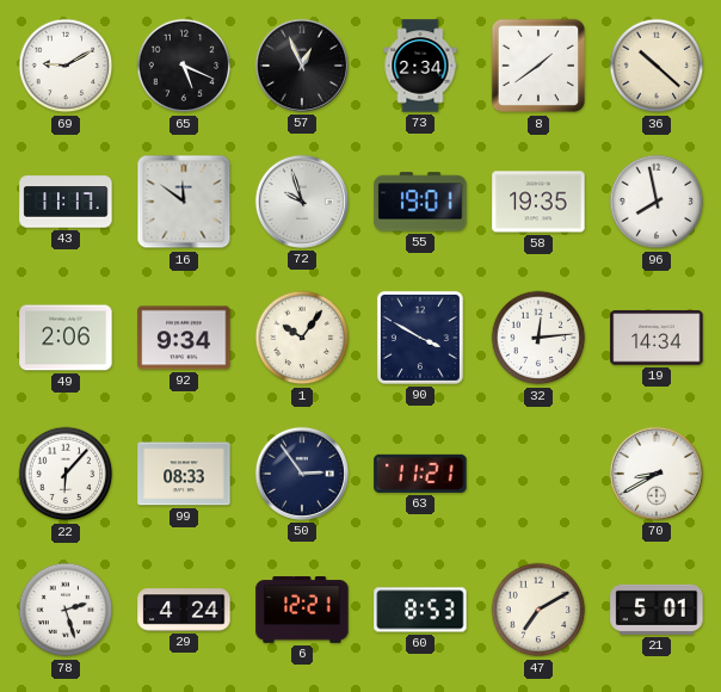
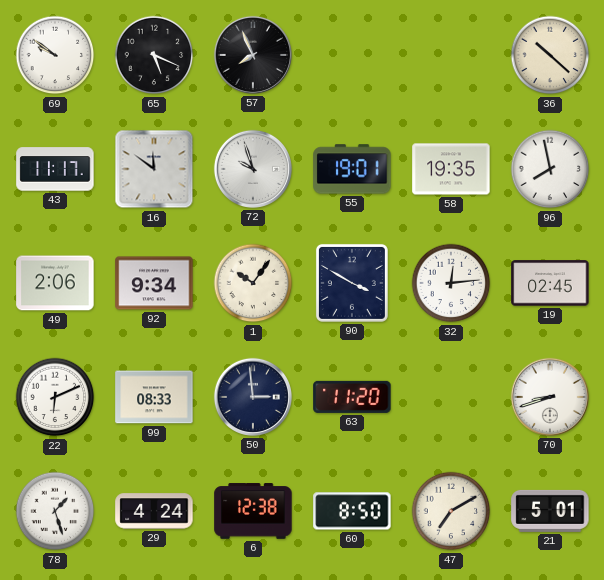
69: 9:10 -> 9:51
57: 12:56 -> 7:56
73: 2:34 -> none
8: 1:39 -> none
19: 14:34 -> 02:45
22: 6:07 -> 6:11
50: 2:54 -> 2:59
63: 11:21 -> 11:20
70: 8:40 -> 8:42
78: 2:27 -> 1:27
6: 12:21 -> 12:38
60: 8:53 -> 8:50
